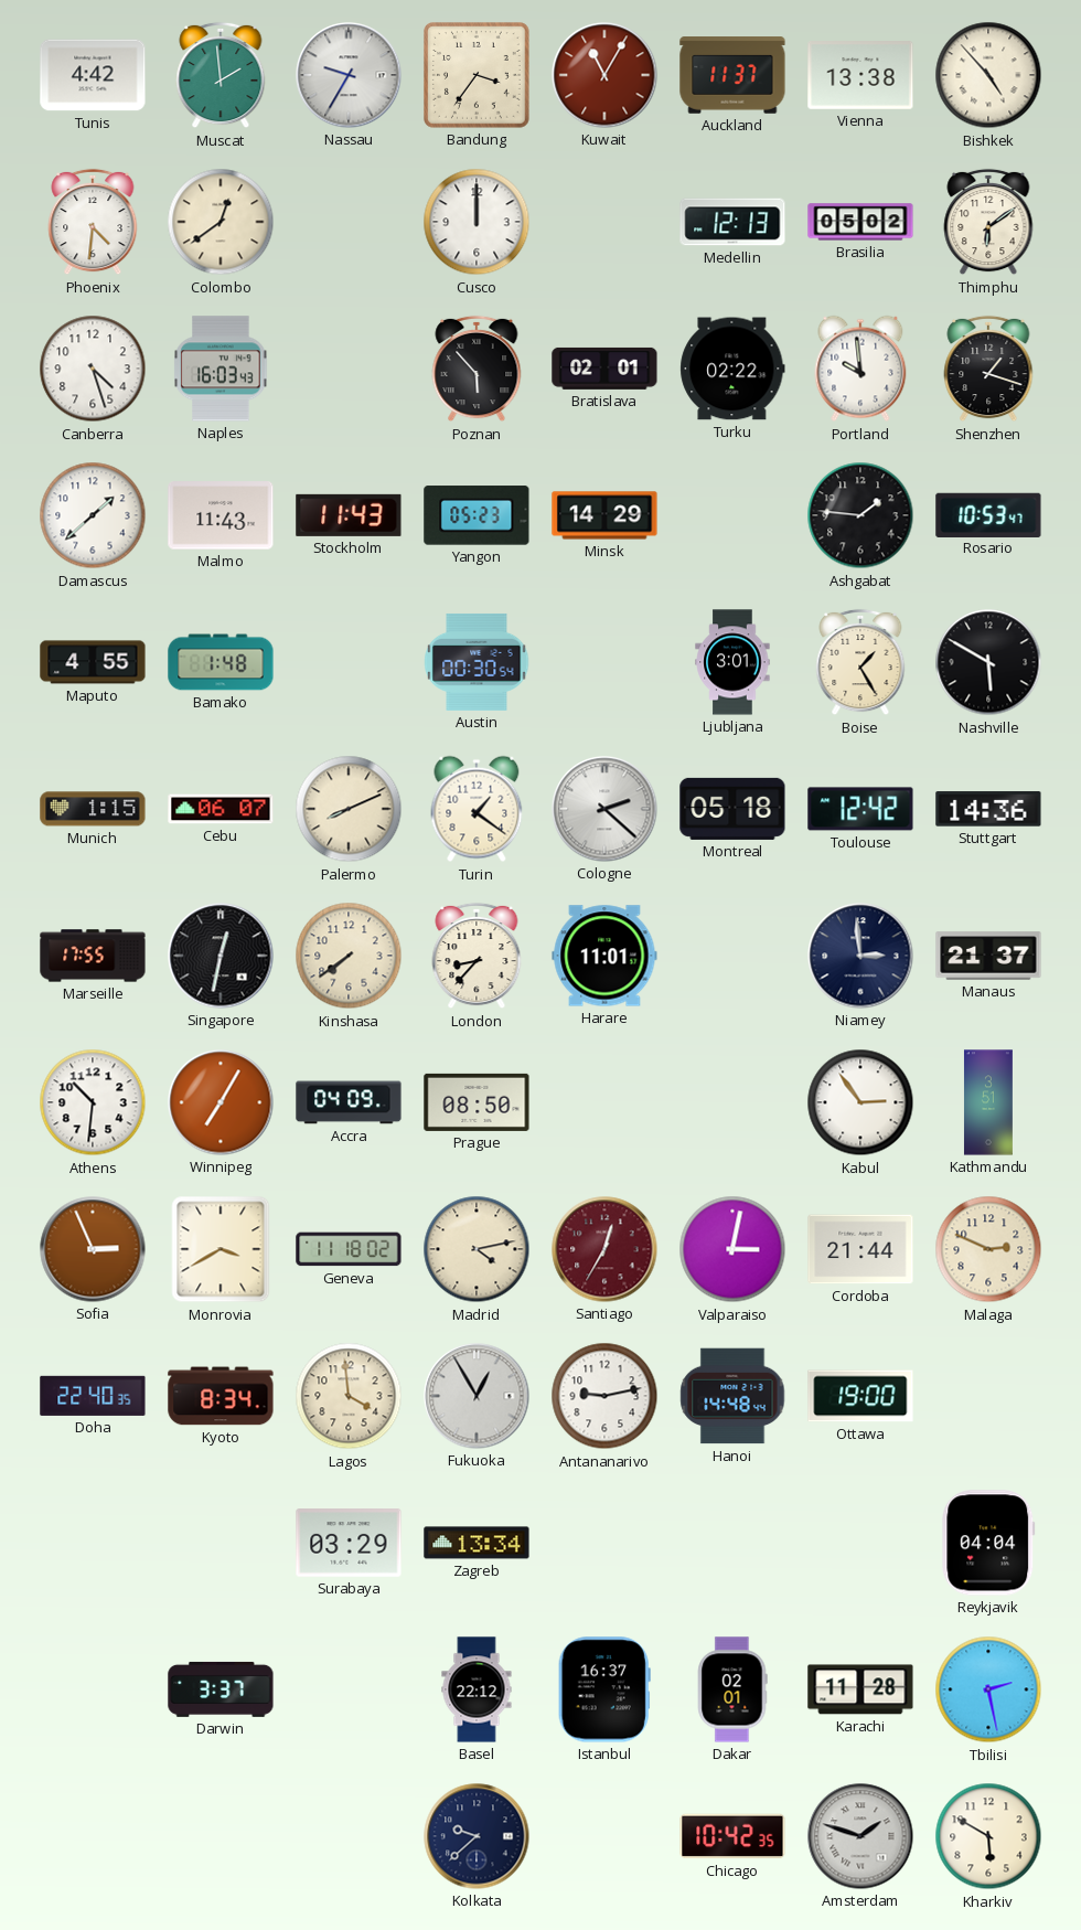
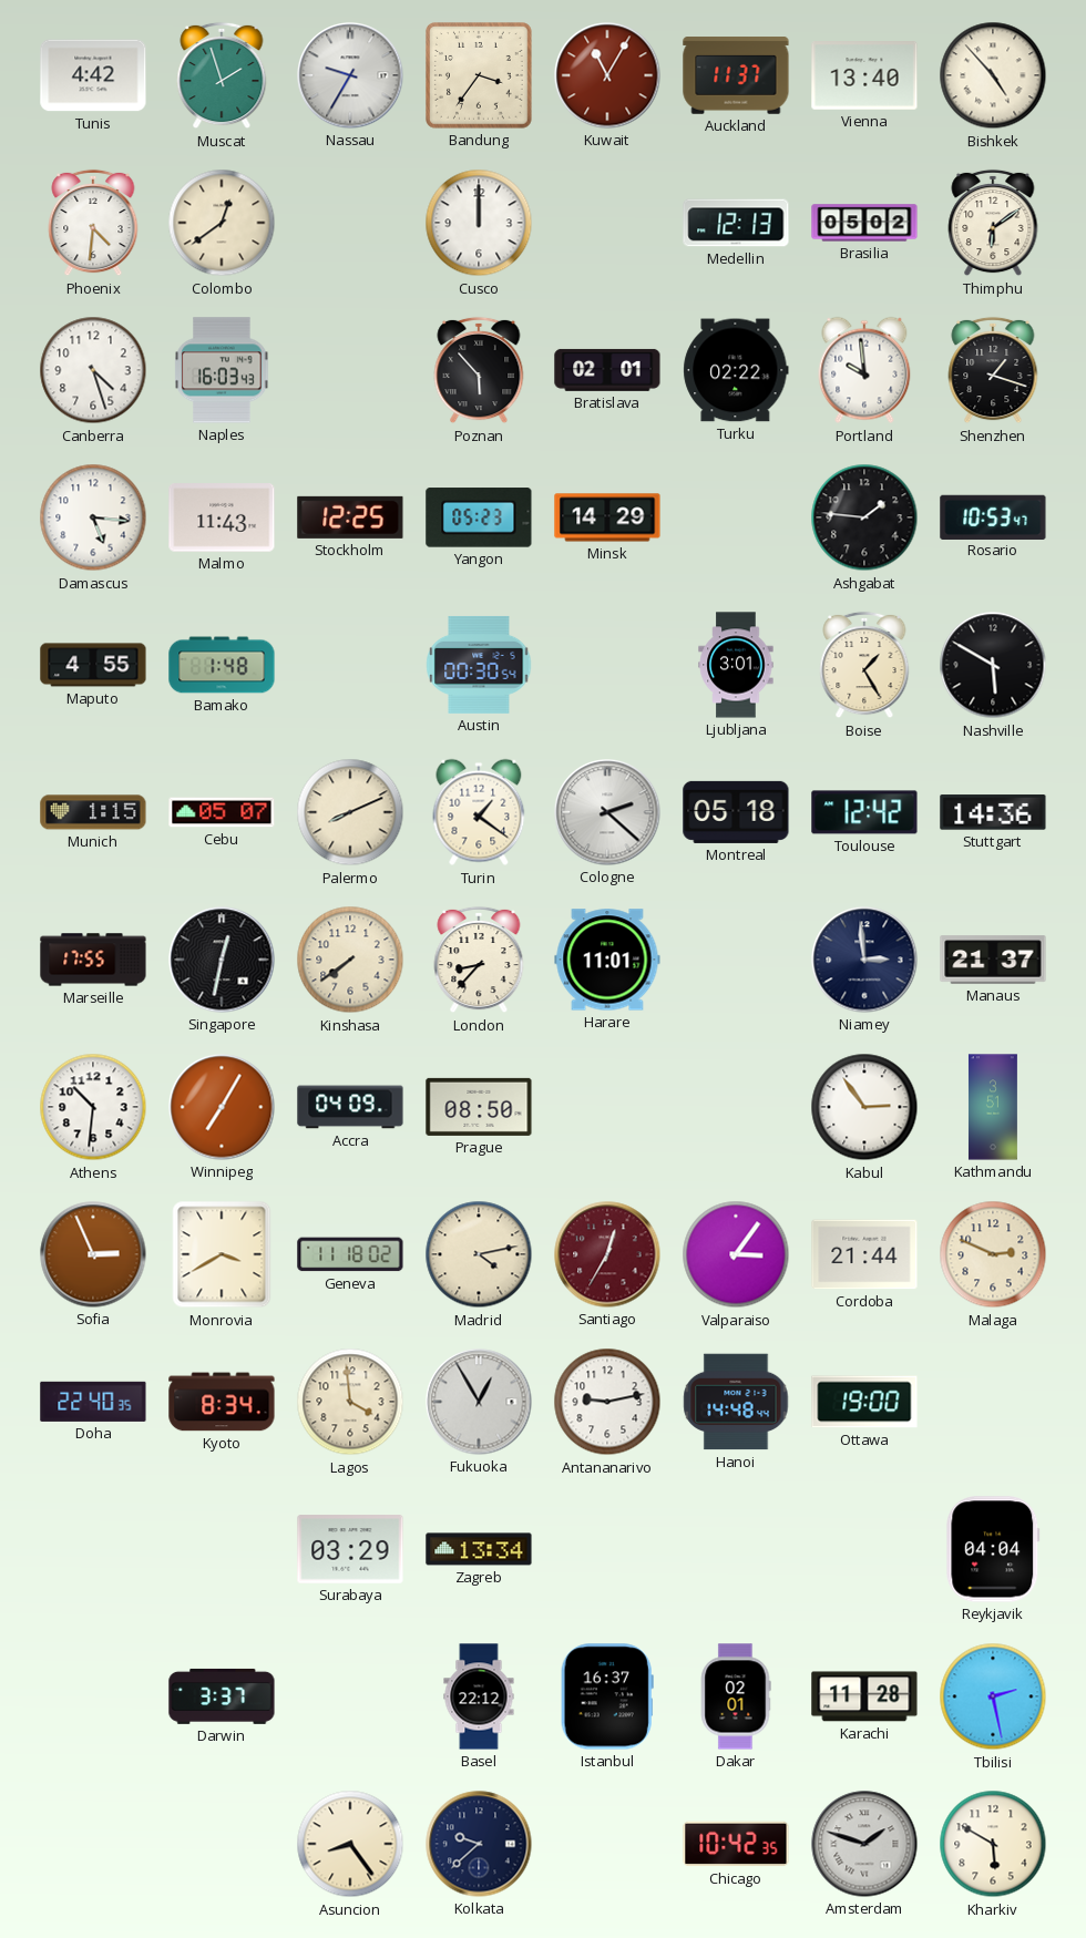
Muscat: 1:59 -> 1:57
Vienna: 13:38 -> 13:40
Damascus: 1:38 -> 5:16
Stockholm: 11:43 -> 12:25
Cebu: 06:07 -> 05:07
Valparaiso: 3:02 -> 3:06
Asuncion: none -> 8:24
